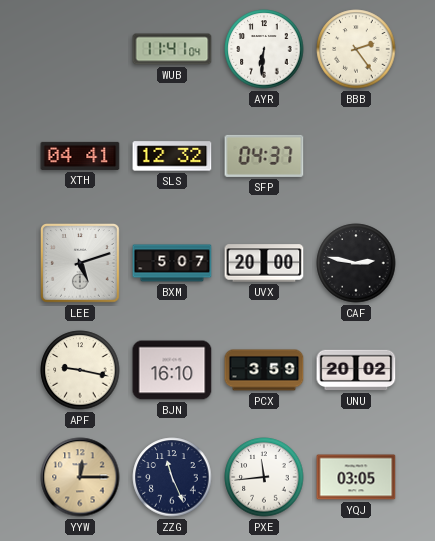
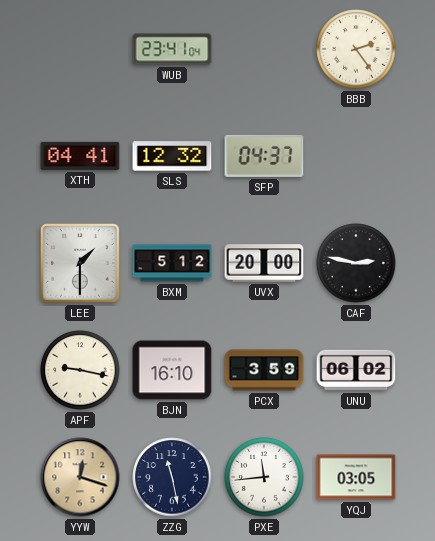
WUB: 11:41 -> 23:41
AYR: 6:31 -> none
LEE: 5:12 -> 1:30
BXM: 5:07 -> 5:12
UNU: 20:02 -> 06:02
YYW: 12:15 -> 12:18
ZZG: 11:26 -> 11:28
